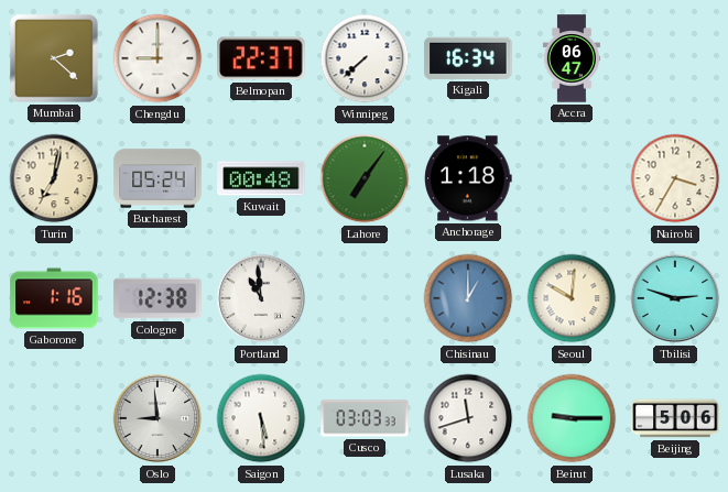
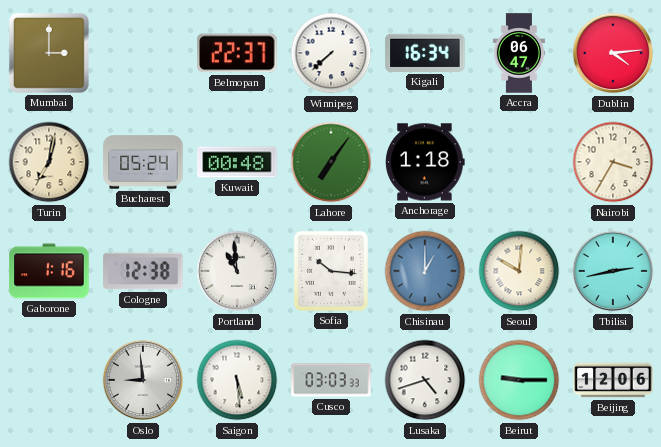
Mumbai: 2:22 -> 3:00
Chengdu: 9:00 -> none
Dublin: none -> 4:14
Sofia: none -> 10:16
Tbilisi: 2:48 -> 2:43
Lusaka: 11:42 -> 4:42
Beijing: 5:06 -> 12:06
